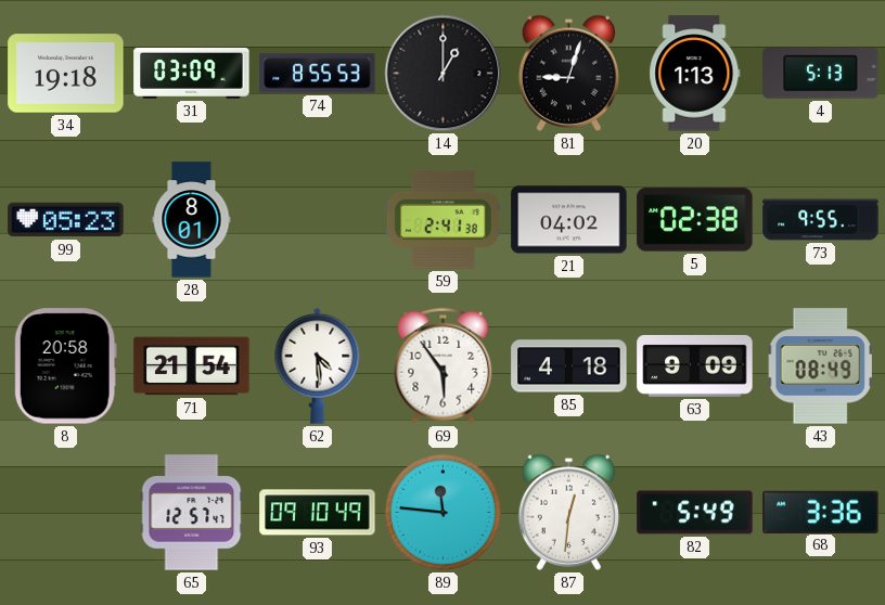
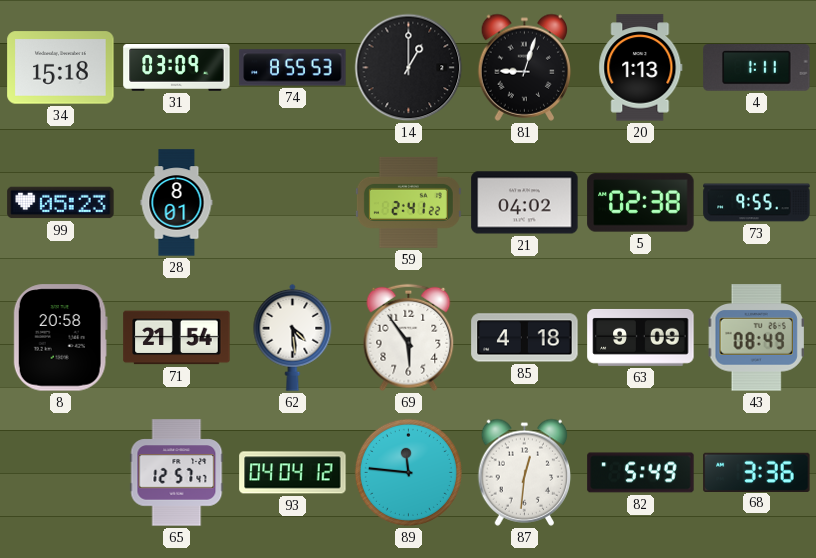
34: 19:18 -> 15:18
4: 5:13 -> 1:11
59: 2:41:38 -> 2:41:22
93: 09:10 -> 04:04
